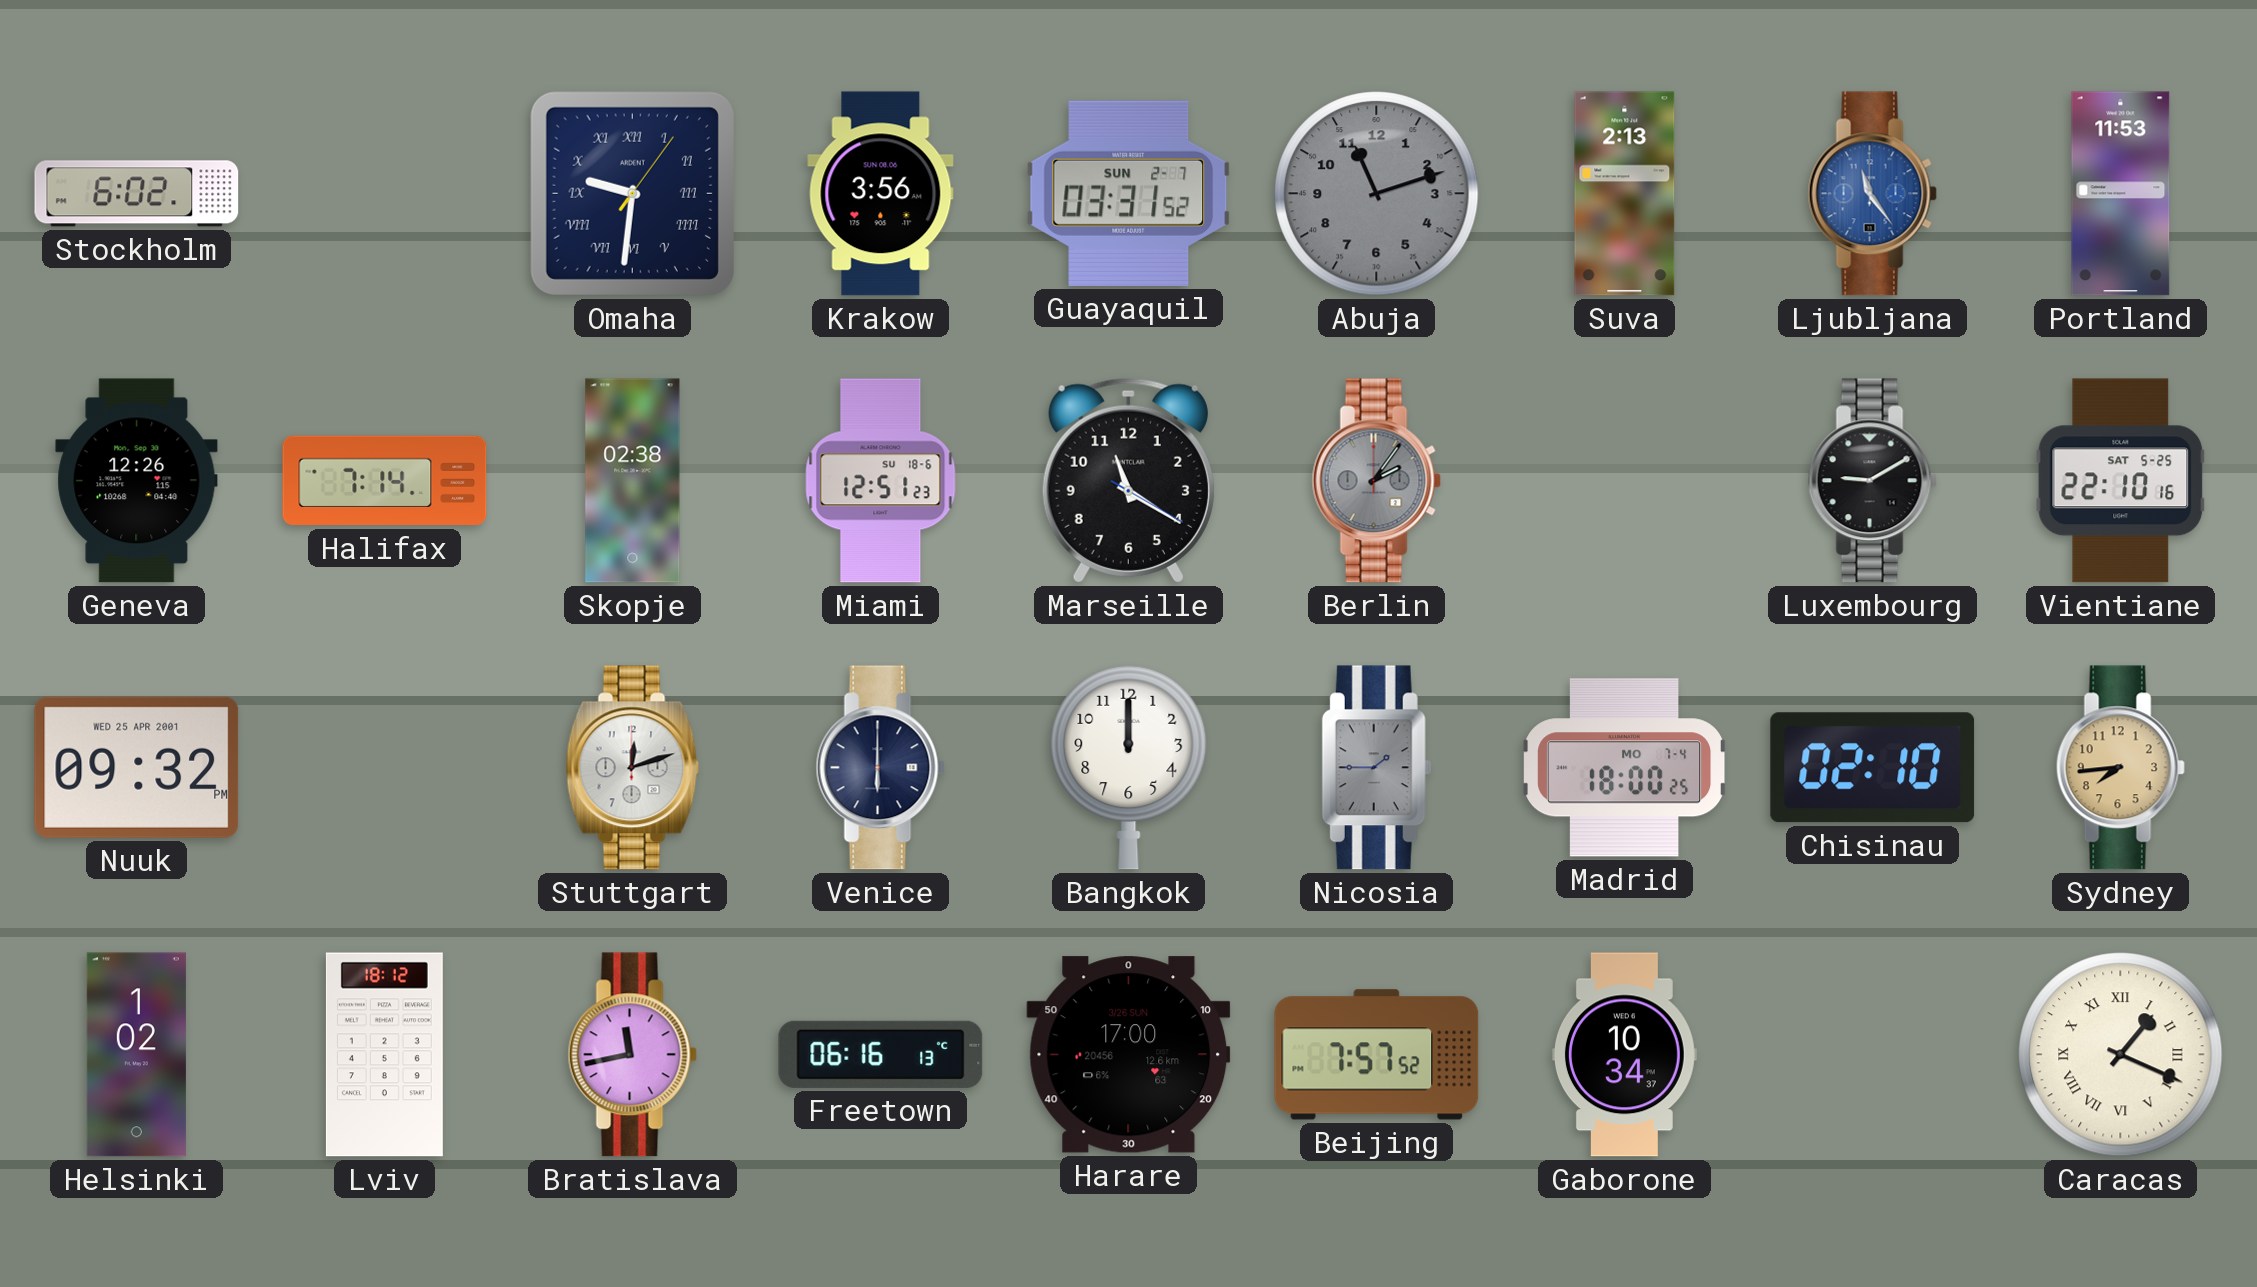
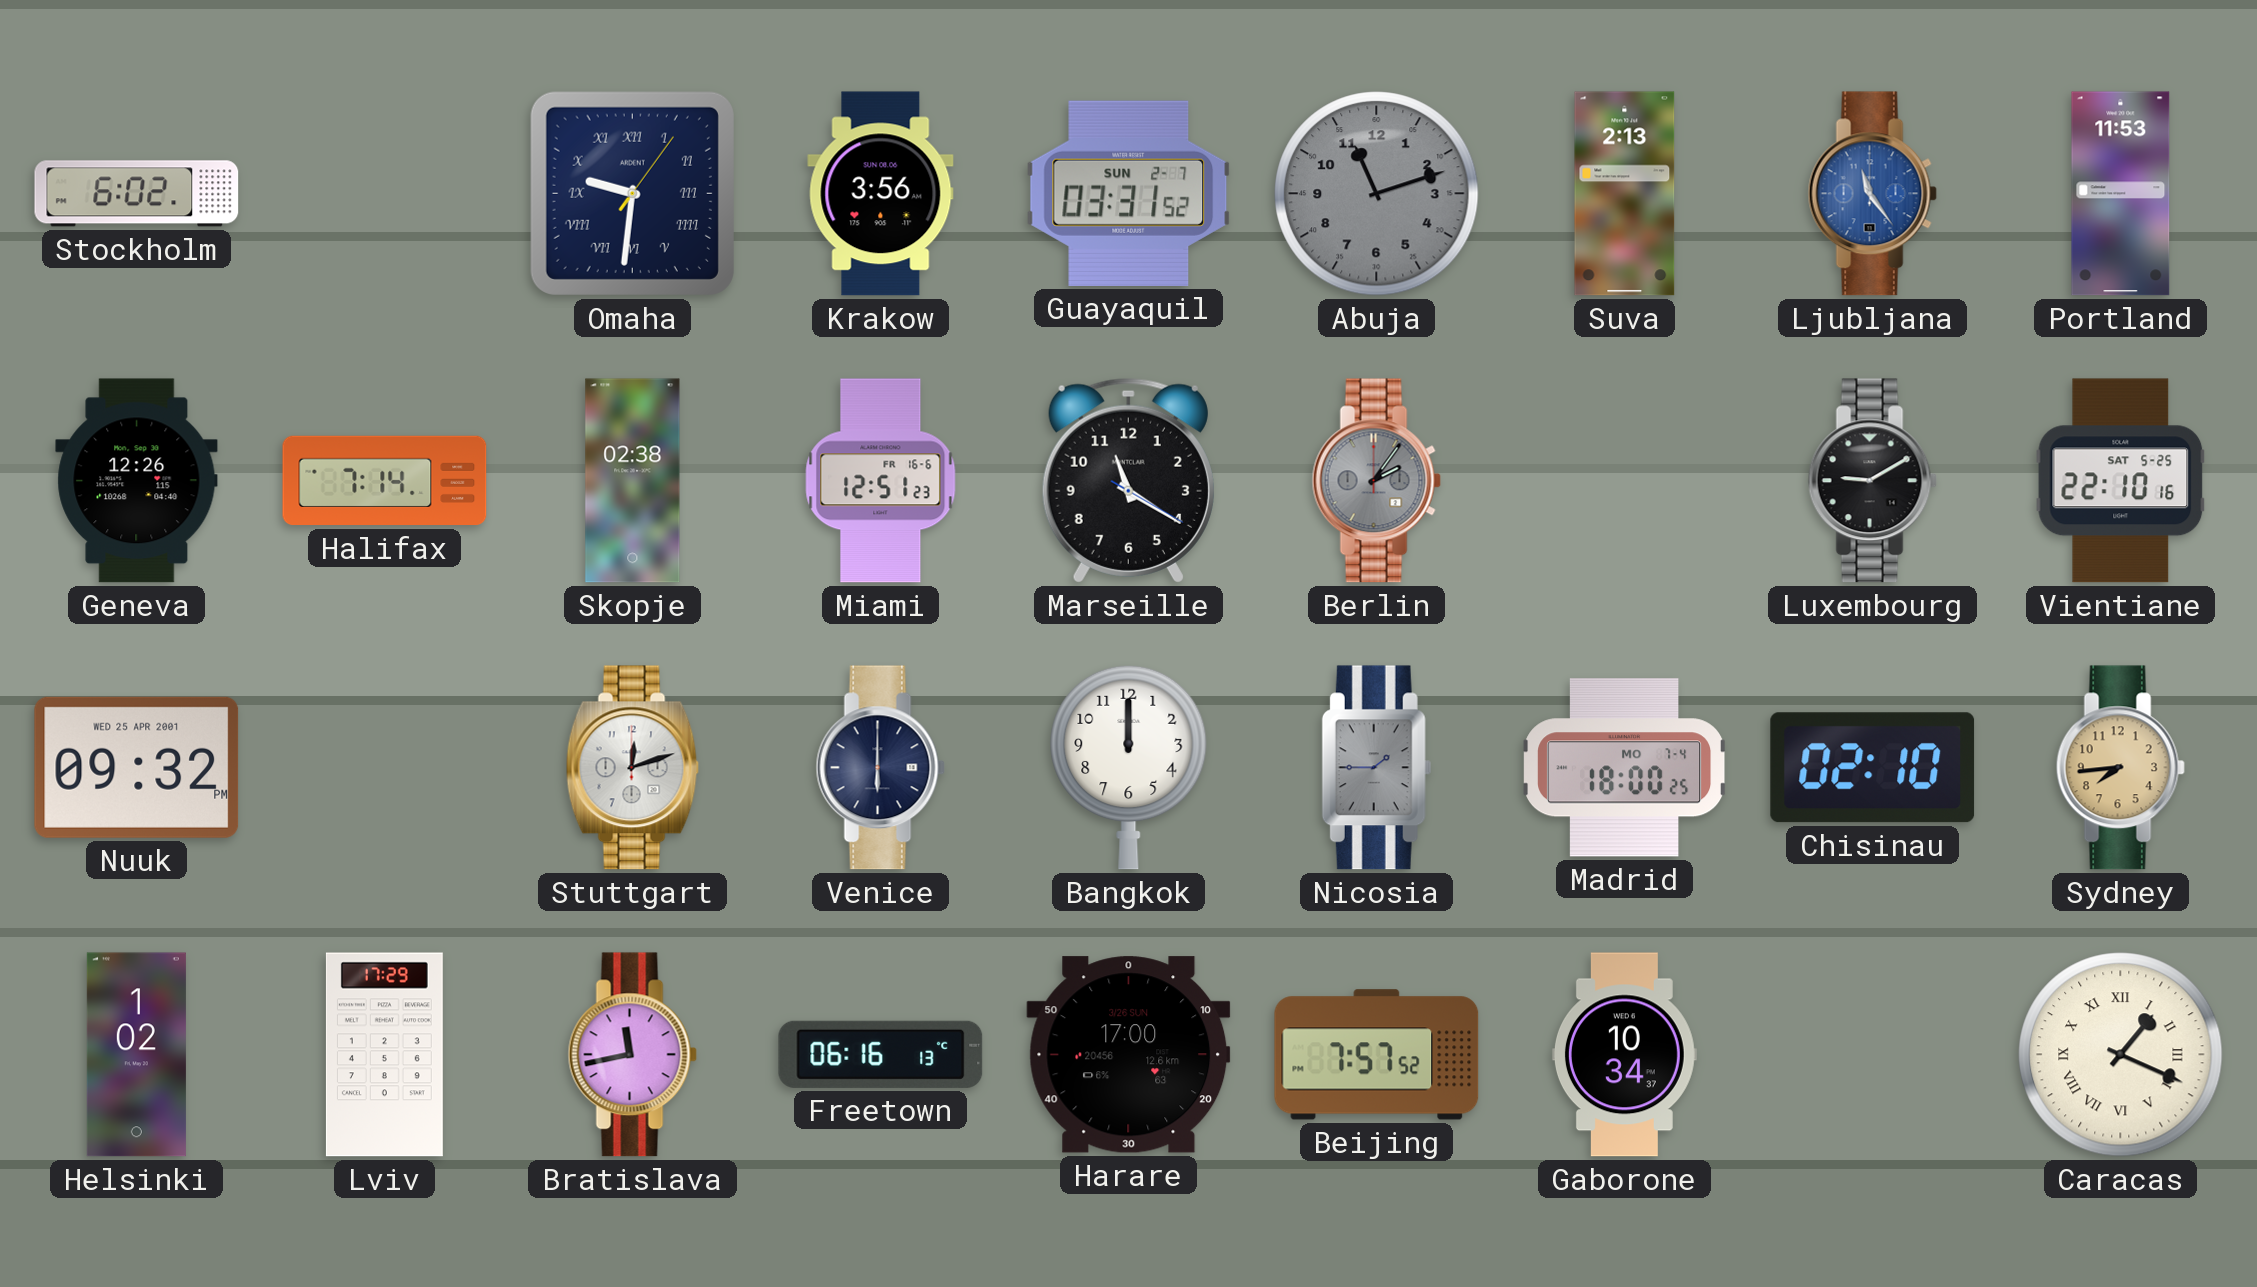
Miami date: SU 18-6 -> FR 16-6
Lviv: 18:12 -> 17:29
